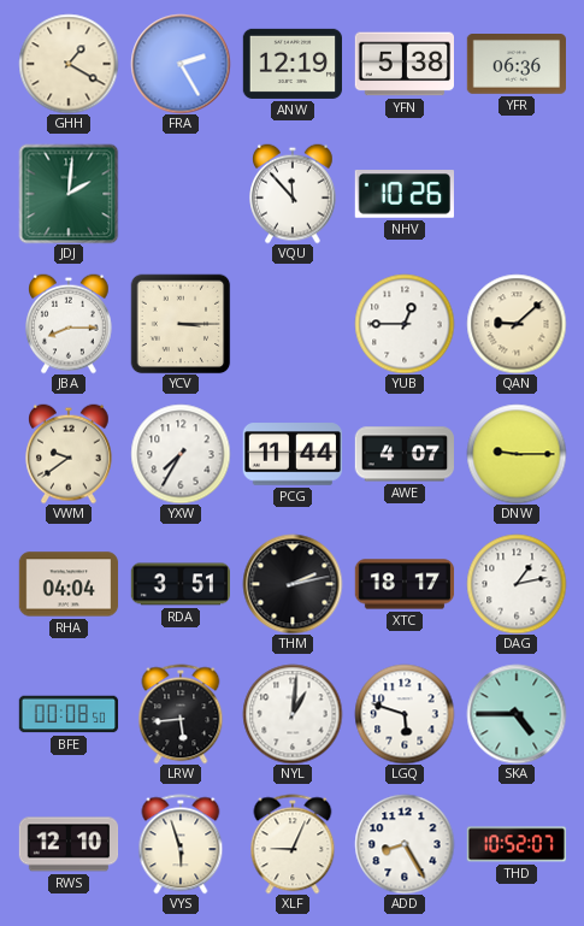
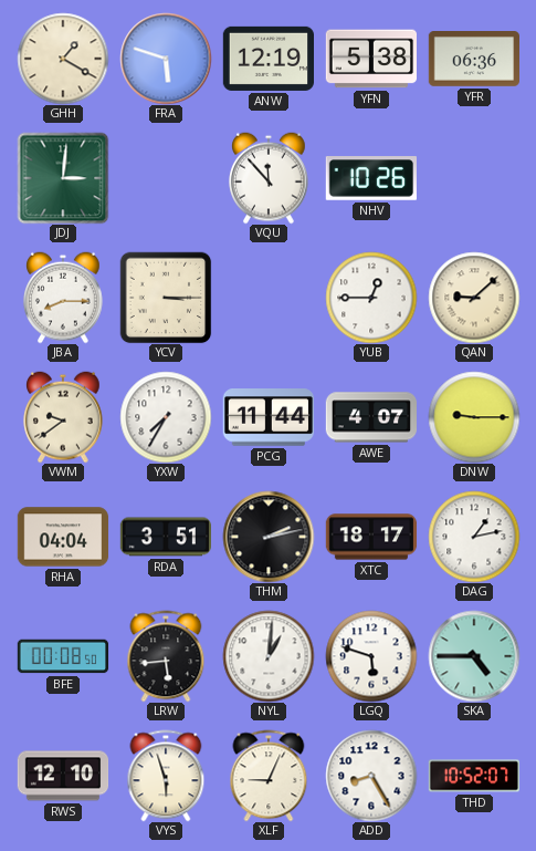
FRA: 2:25 -> 5:48
JDJ: 2:01 -> 3:01
